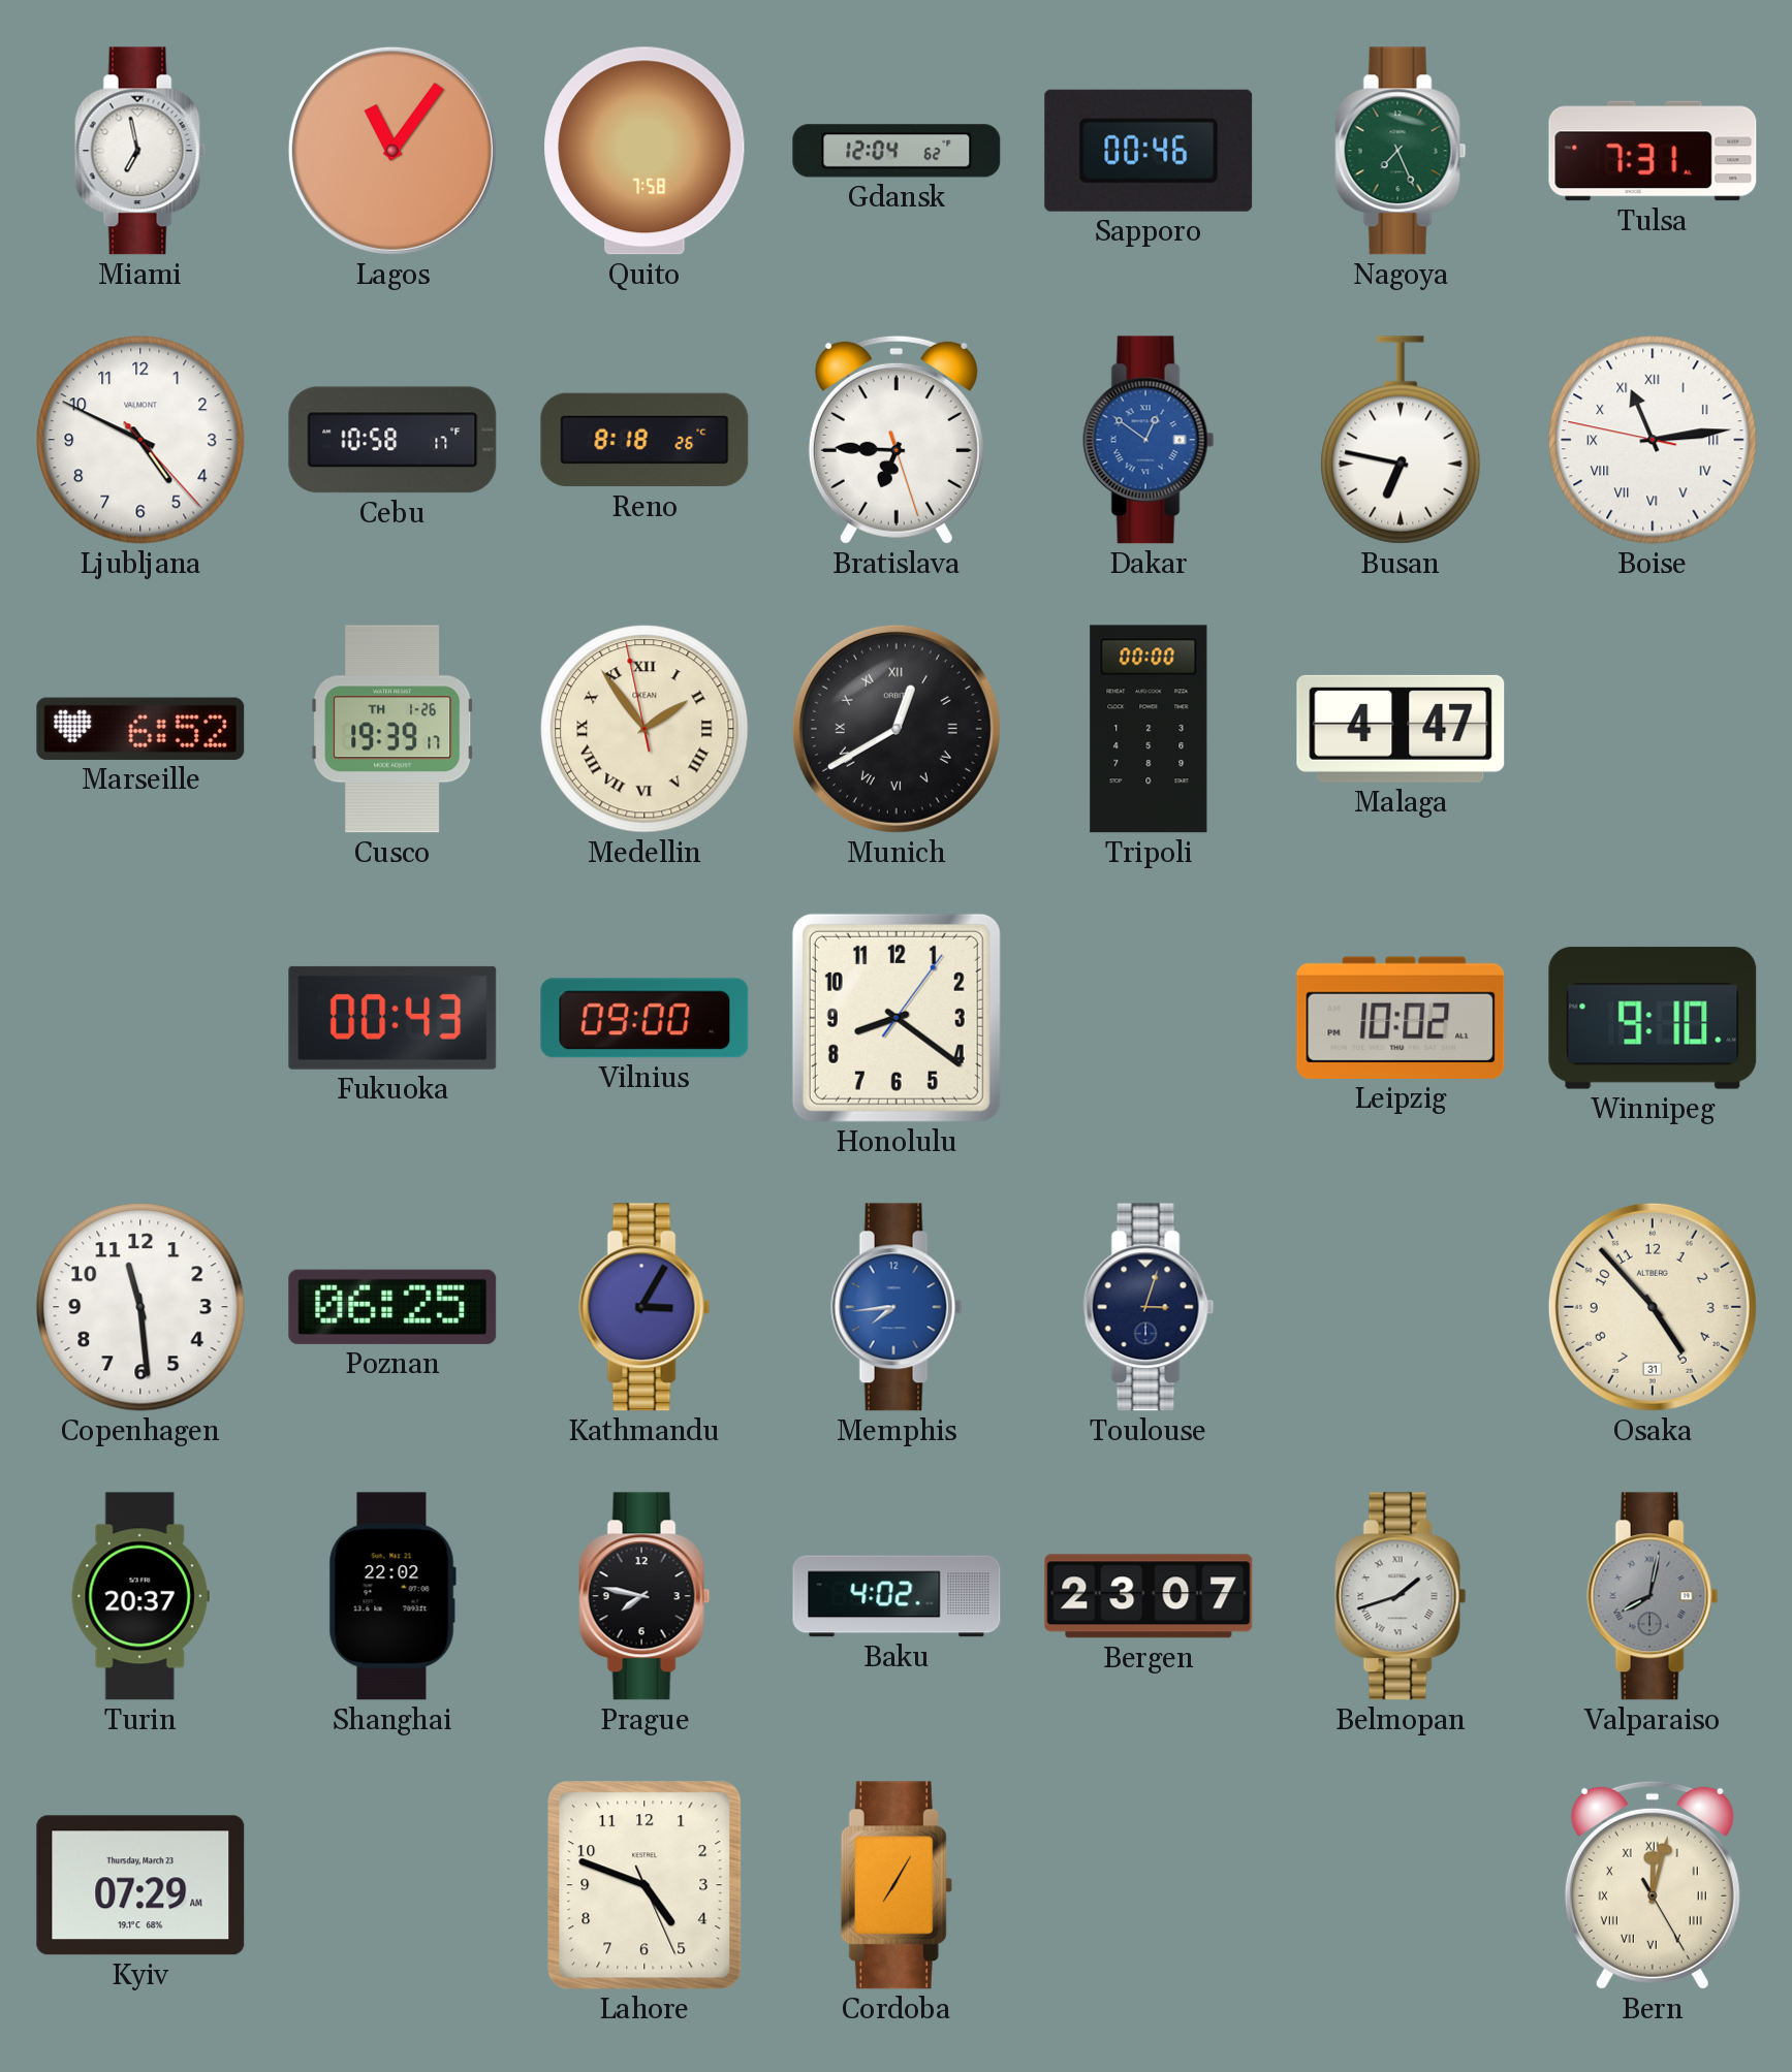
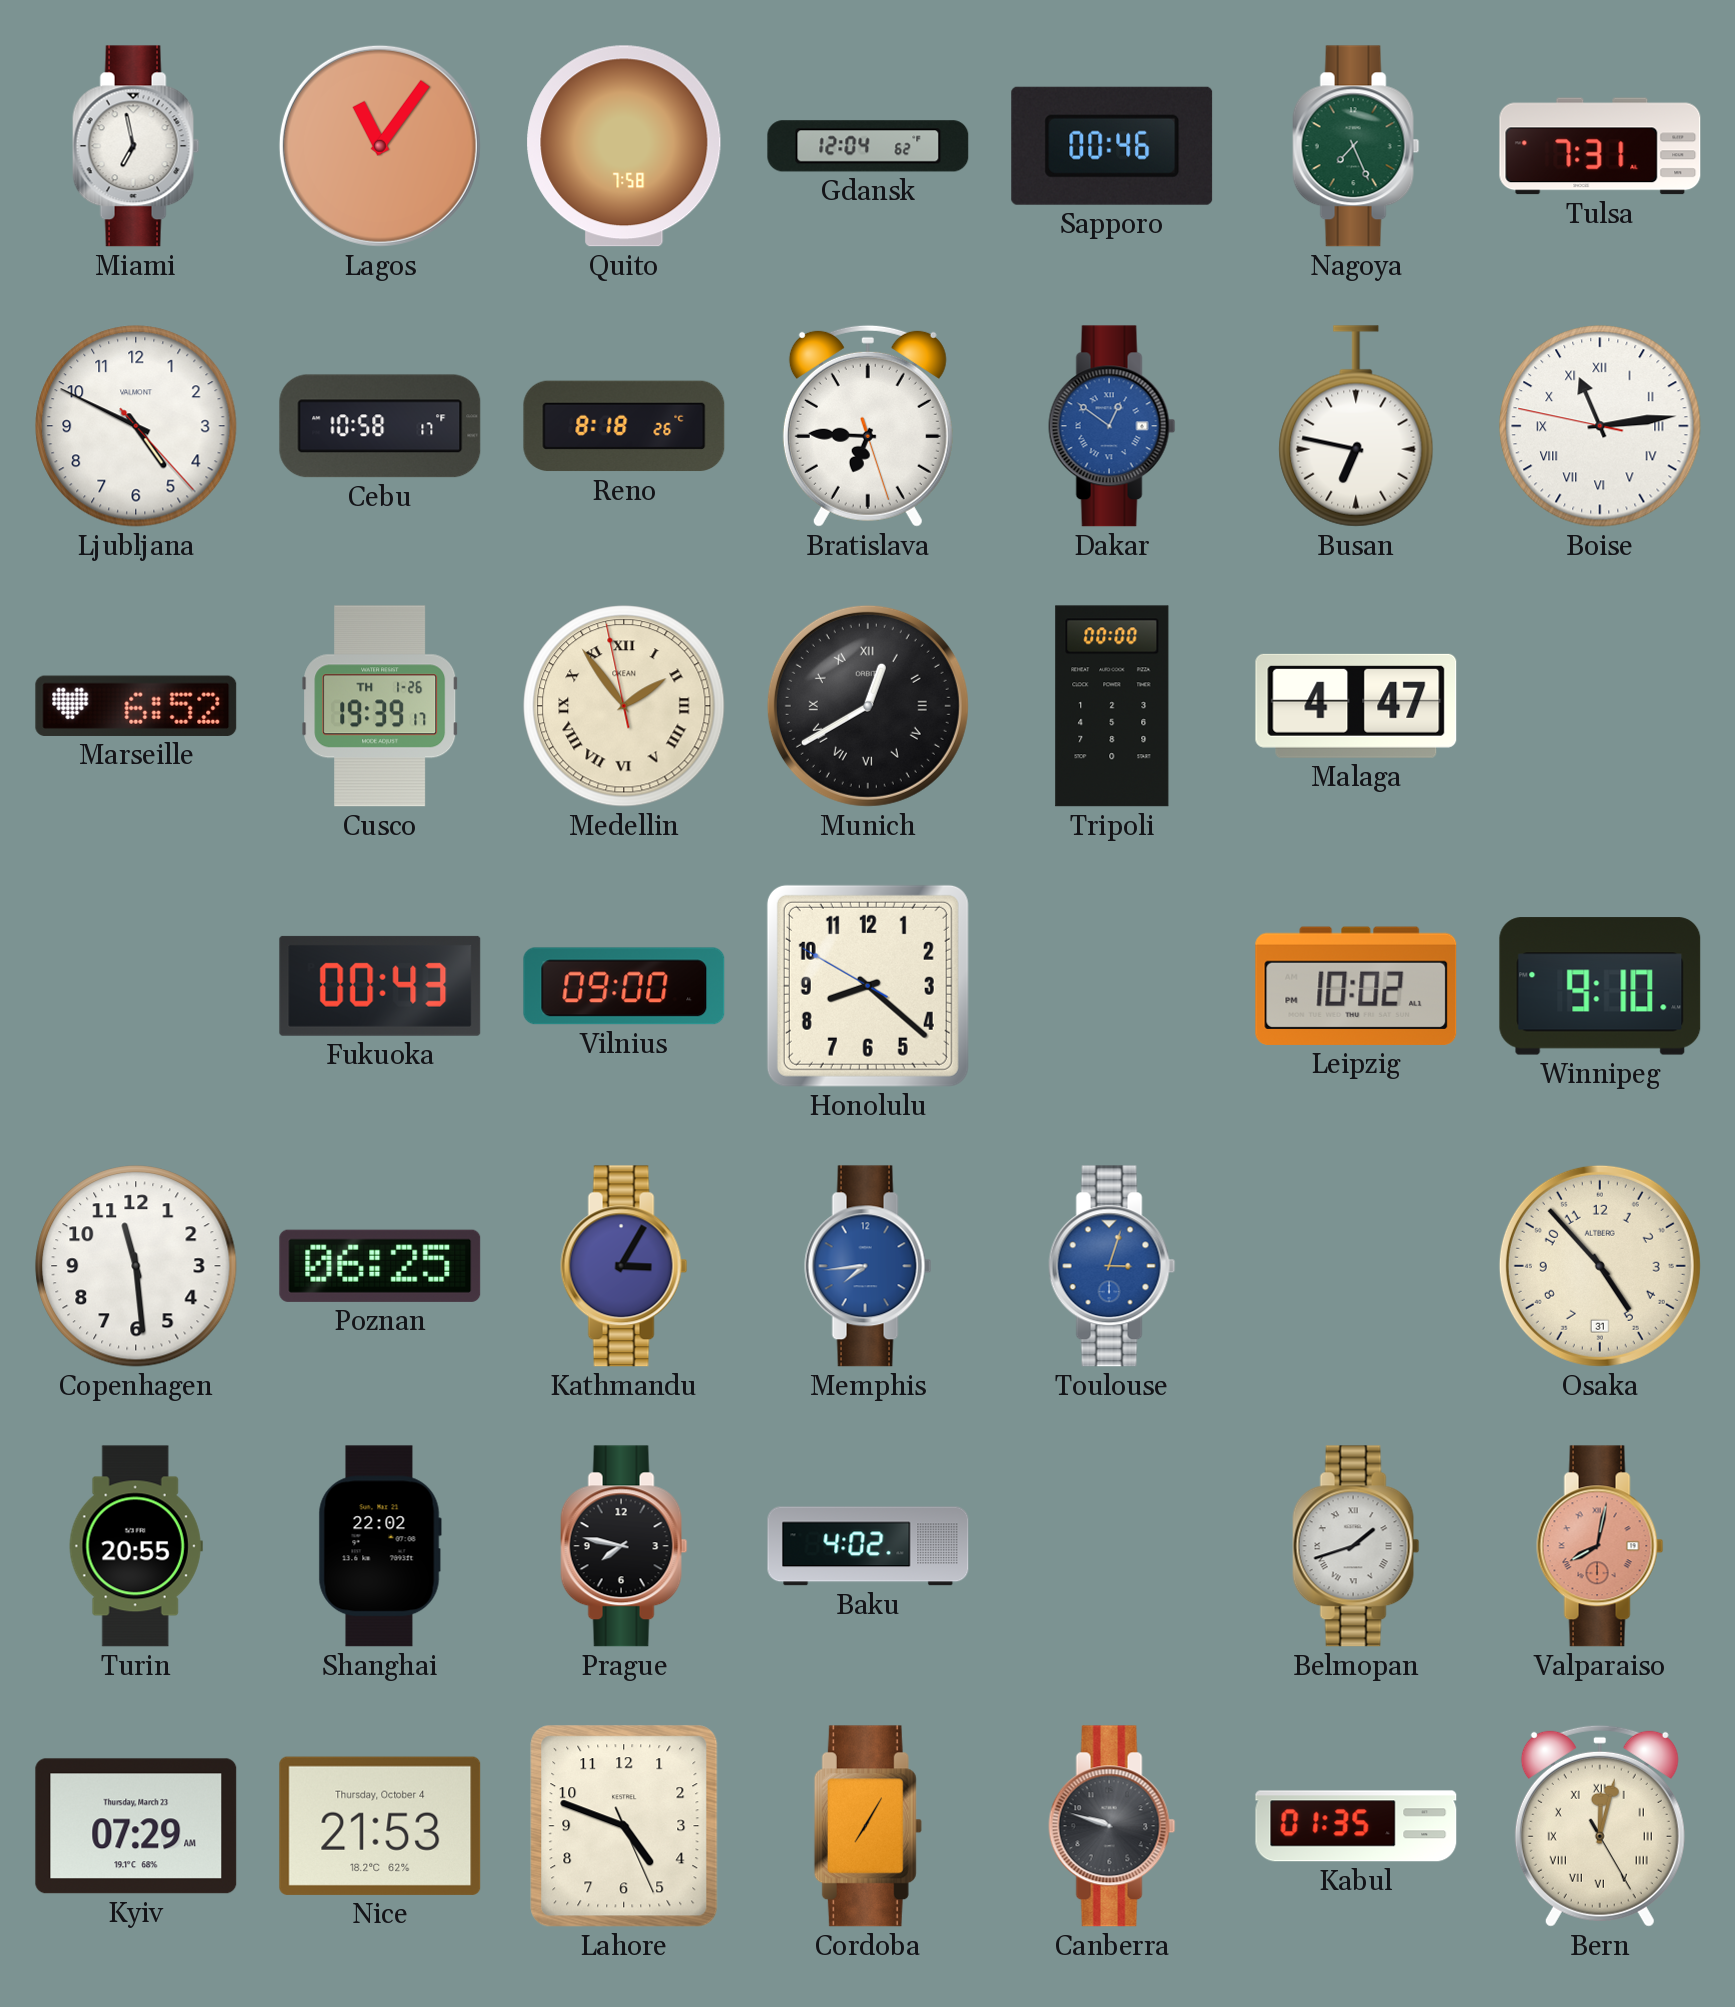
Honolulu: 8:21:06 -> 8:21:50
Toulouse dial: navy -> blue
Turin: 20:37 -> 20:55
Bergen: 23:07 -> none
Valparaiso dial: grey -> salmon
Nice: none -> 21:53
Canberra: none -> 9:48
Kabul: none -> 01:35
